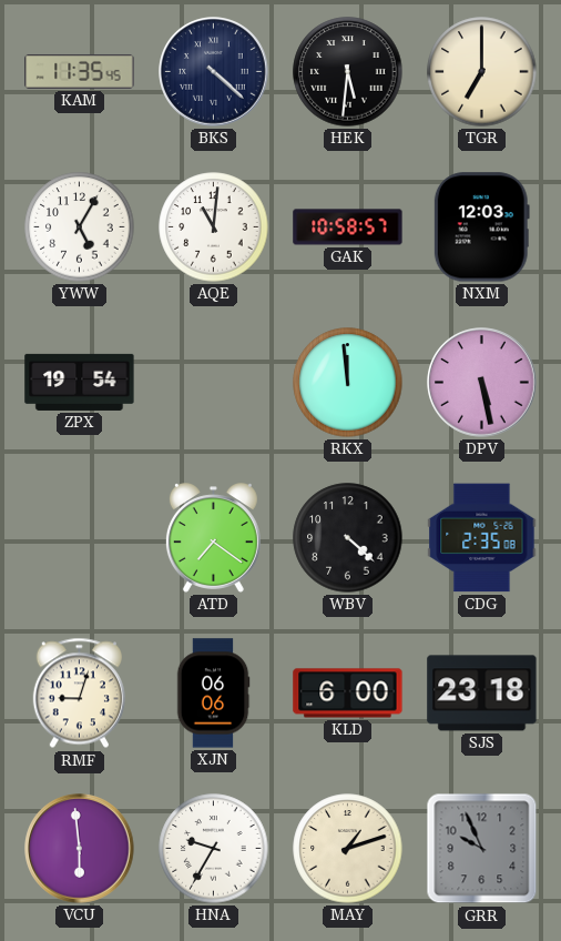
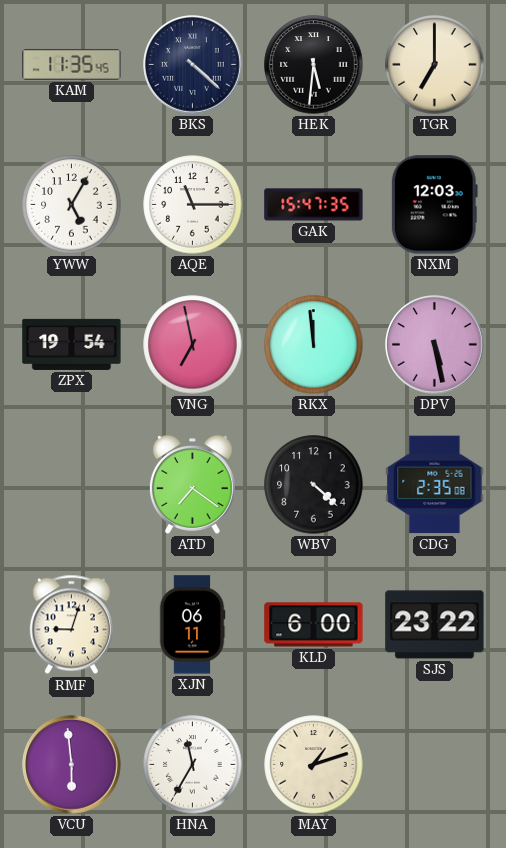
AQE: 11:01 -> 11:15
GAK: 10:58 -> 15:47
VNG: none -> 6:58
XJN: 06:06 -> 06:11
SJS: 23:18 -> 23:22
HNA: 9:35 -> 11:35
GRR: 9:56 -> none
